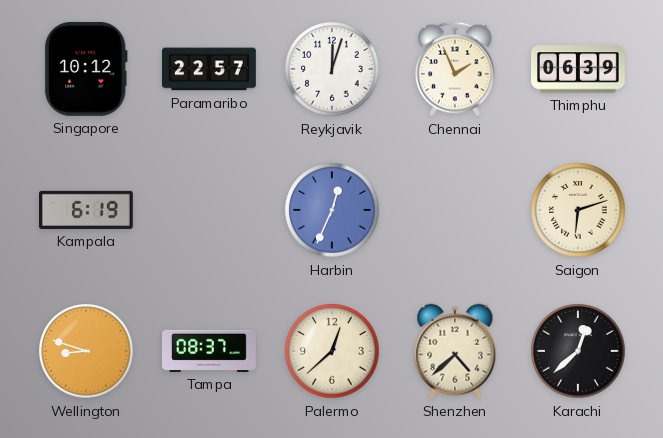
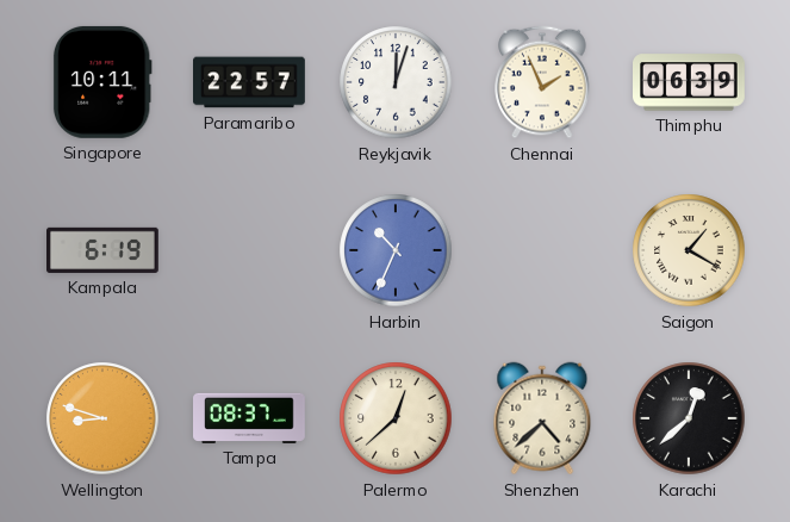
Singapore: 10:12 -> 10:11
Harbin: 12:34 -> 10:34
Saigon: 6:12 -> 1:20
